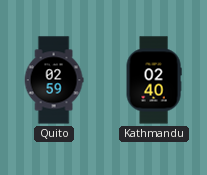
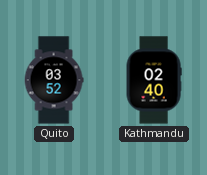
Quito: 02:59 -> 03:52
